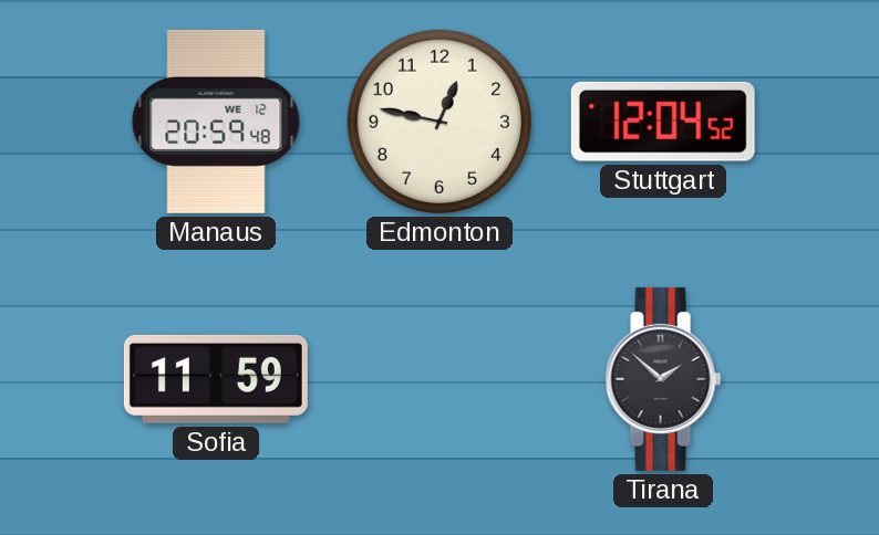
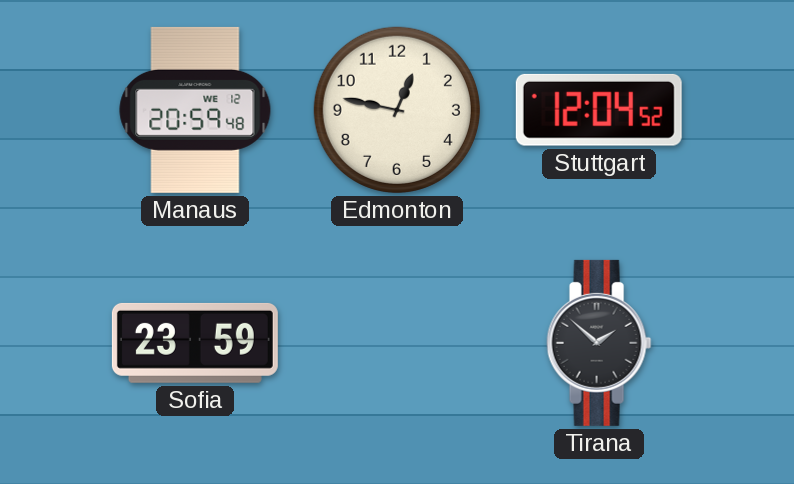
Sofia: 11:59 -> 23:59
